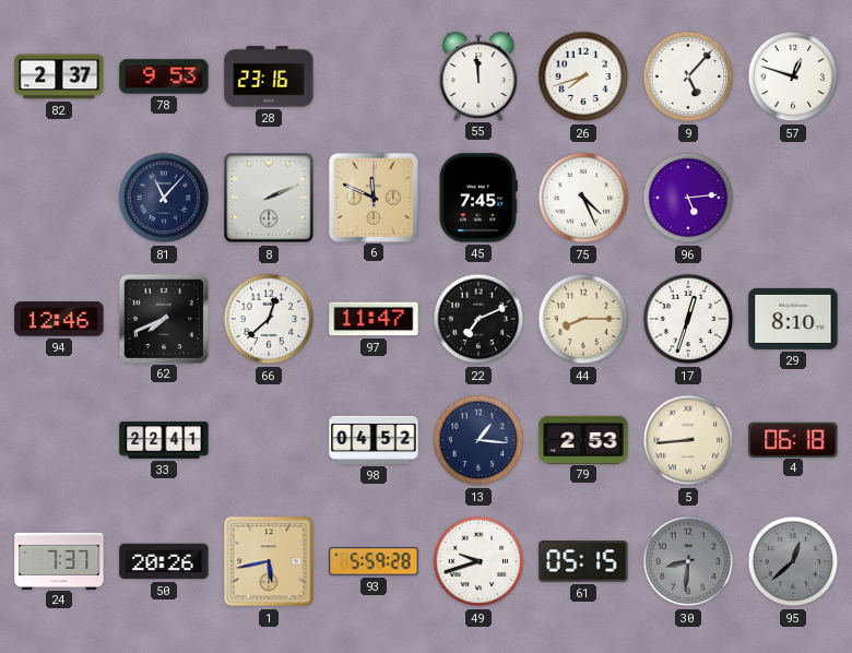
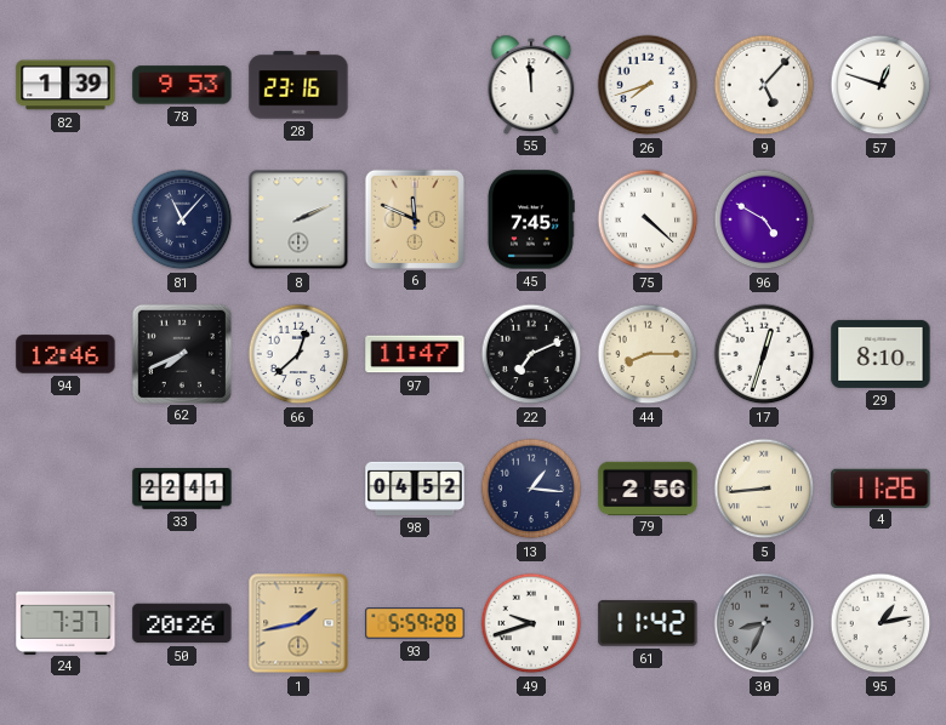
82: 2:37 -> 1:39
75: 4:26 -> 4:22
96: 5:14 -> 4:50
79: 2:53 -> 2:56
4: 06:18 -> 11:26
1: 5:43 -> 1:43
61: 05:15 -> 11:42
30: 8:31 -> 8:34
95: 12:38 -> 1:13
95 dial: grey -> white
